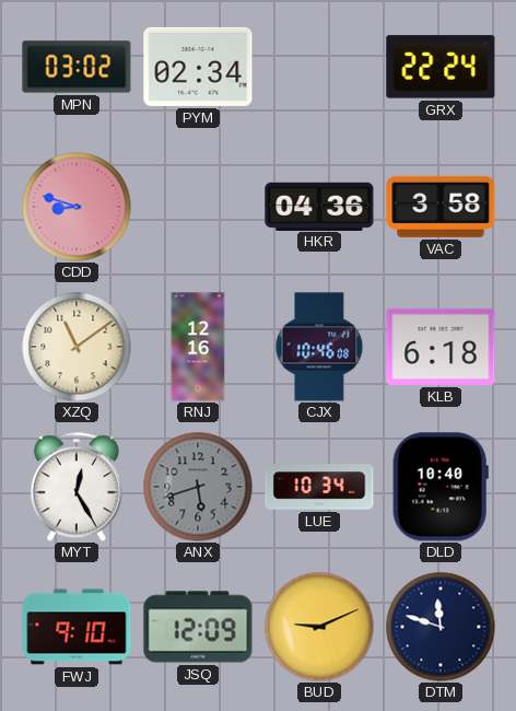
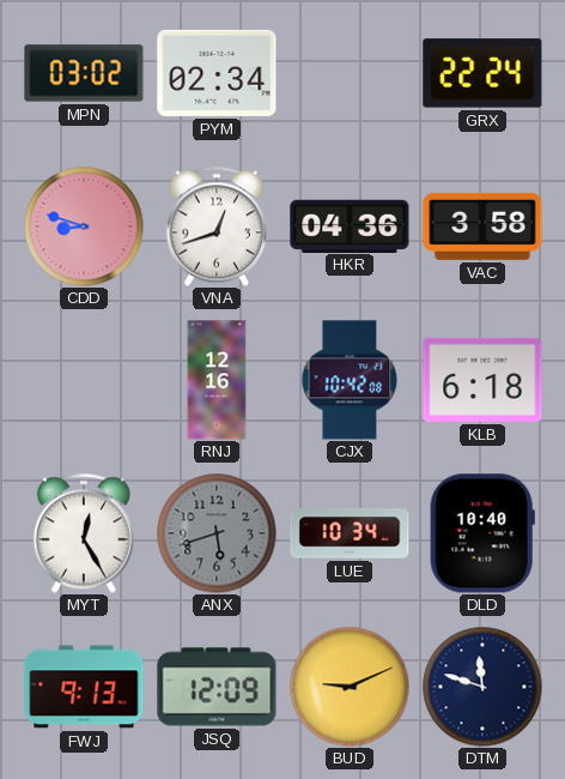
VNA: none -> 12:42
XZQ: 11:09 -> none
CJX: 10:46 -> 10:42
FWJ: 9:10 -> 9:13
